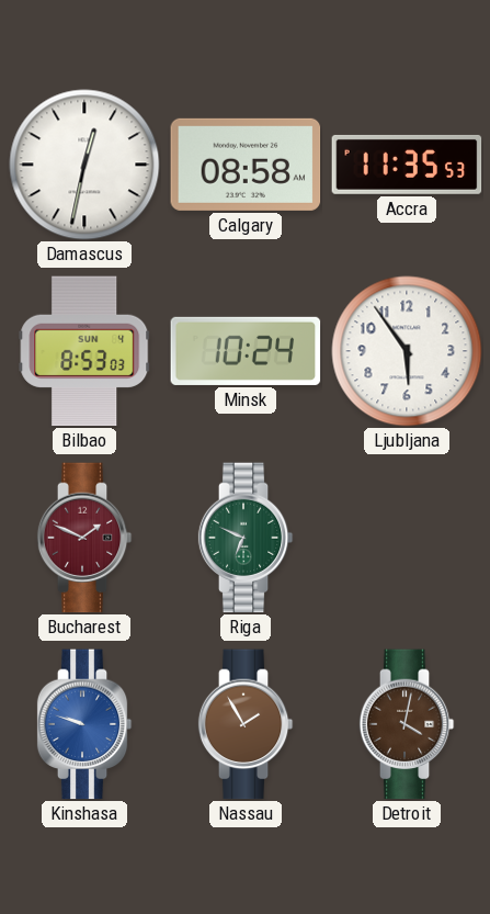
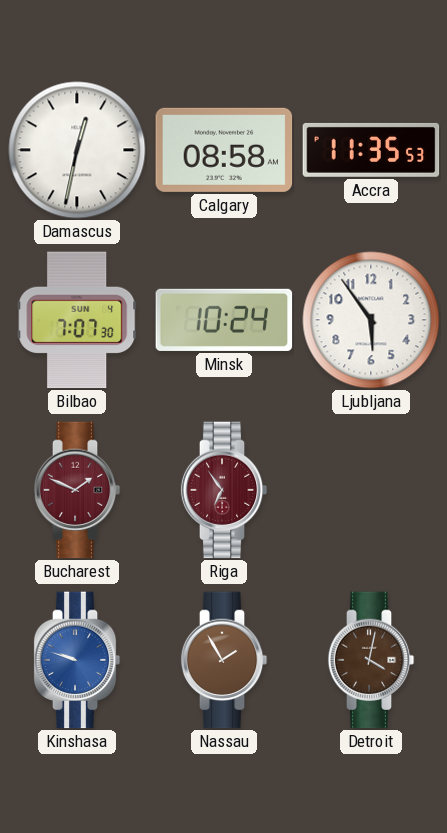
Bilbao: 8:53 -> 7:07
Riga: 6:49 -> 6:54
Riga dial: green -> burgundy
